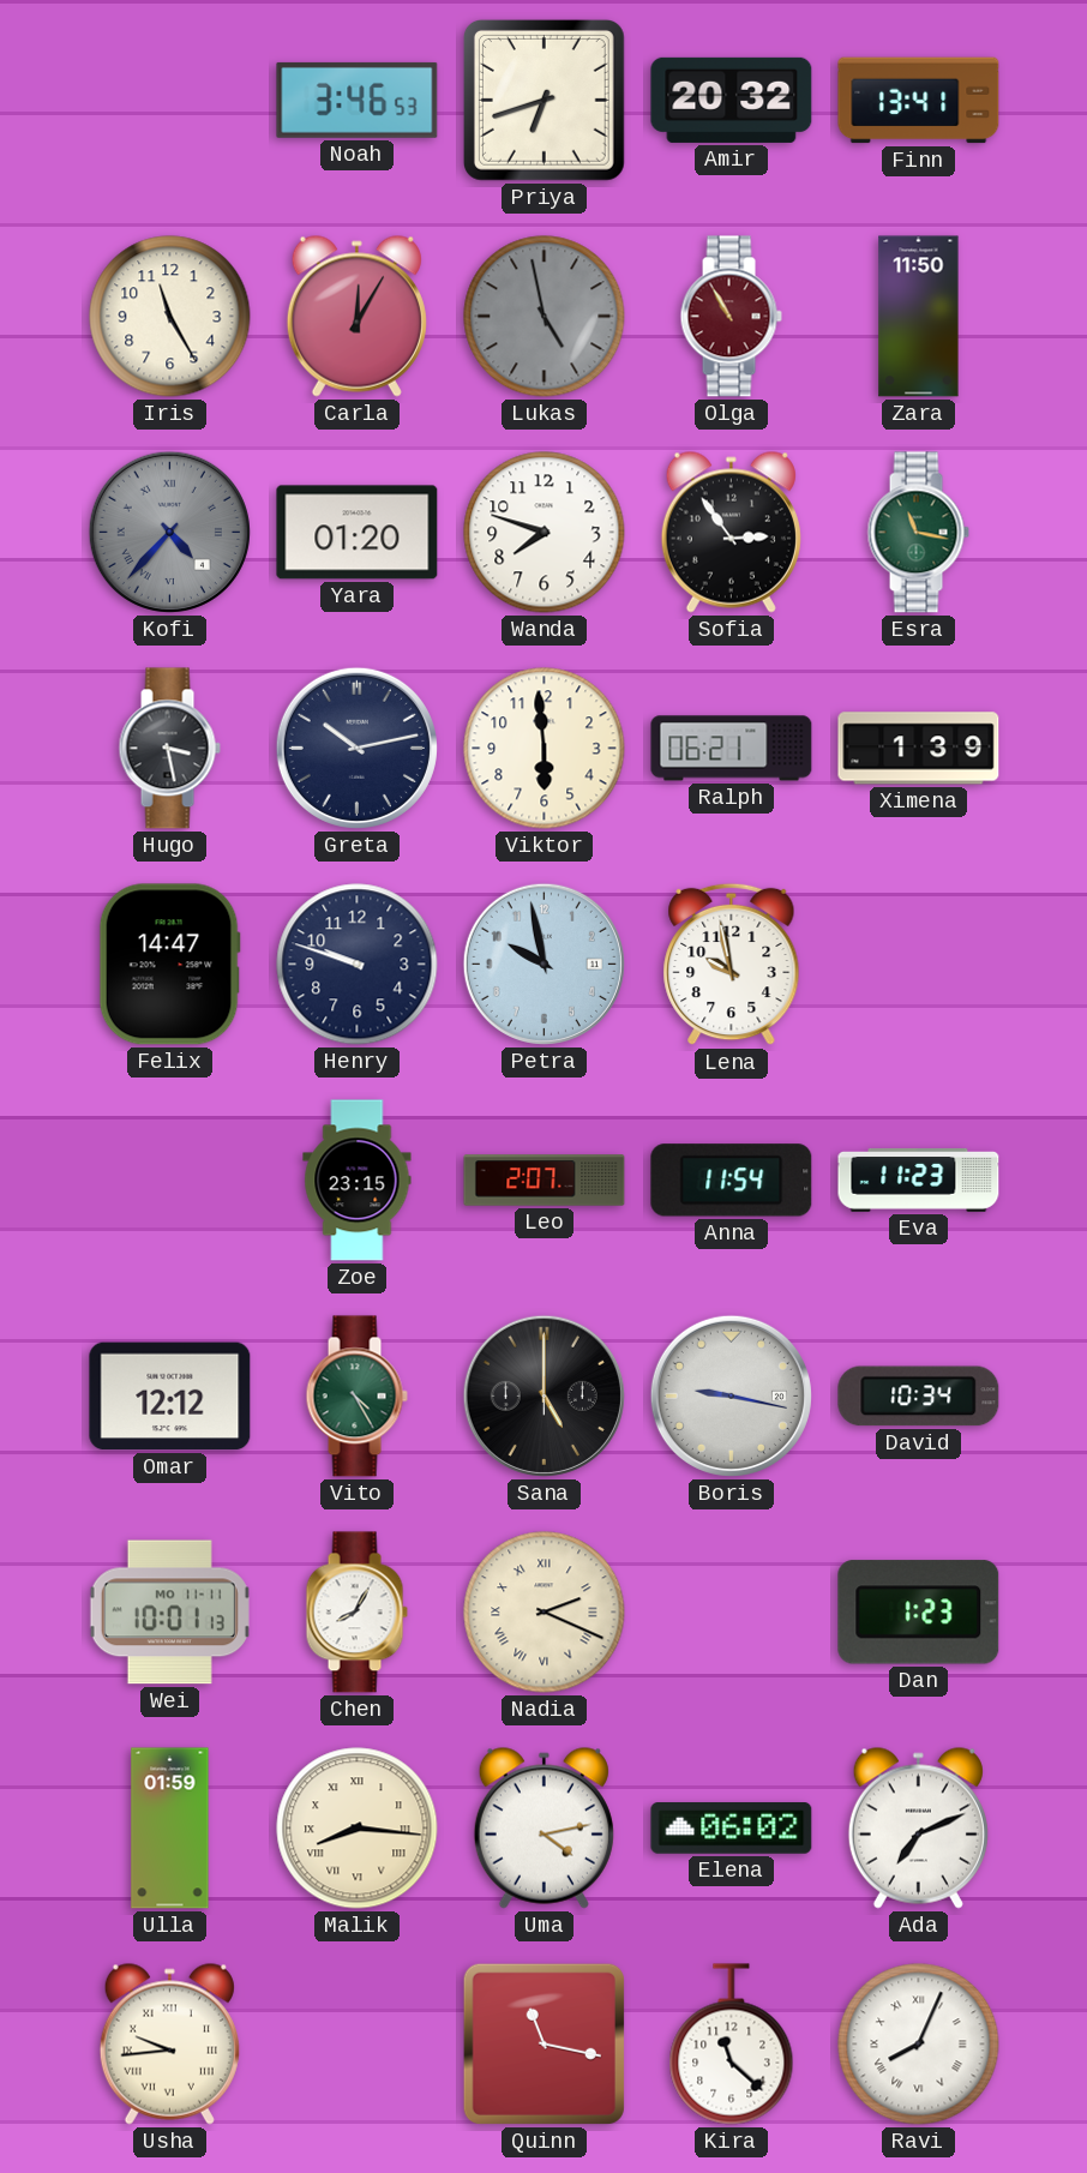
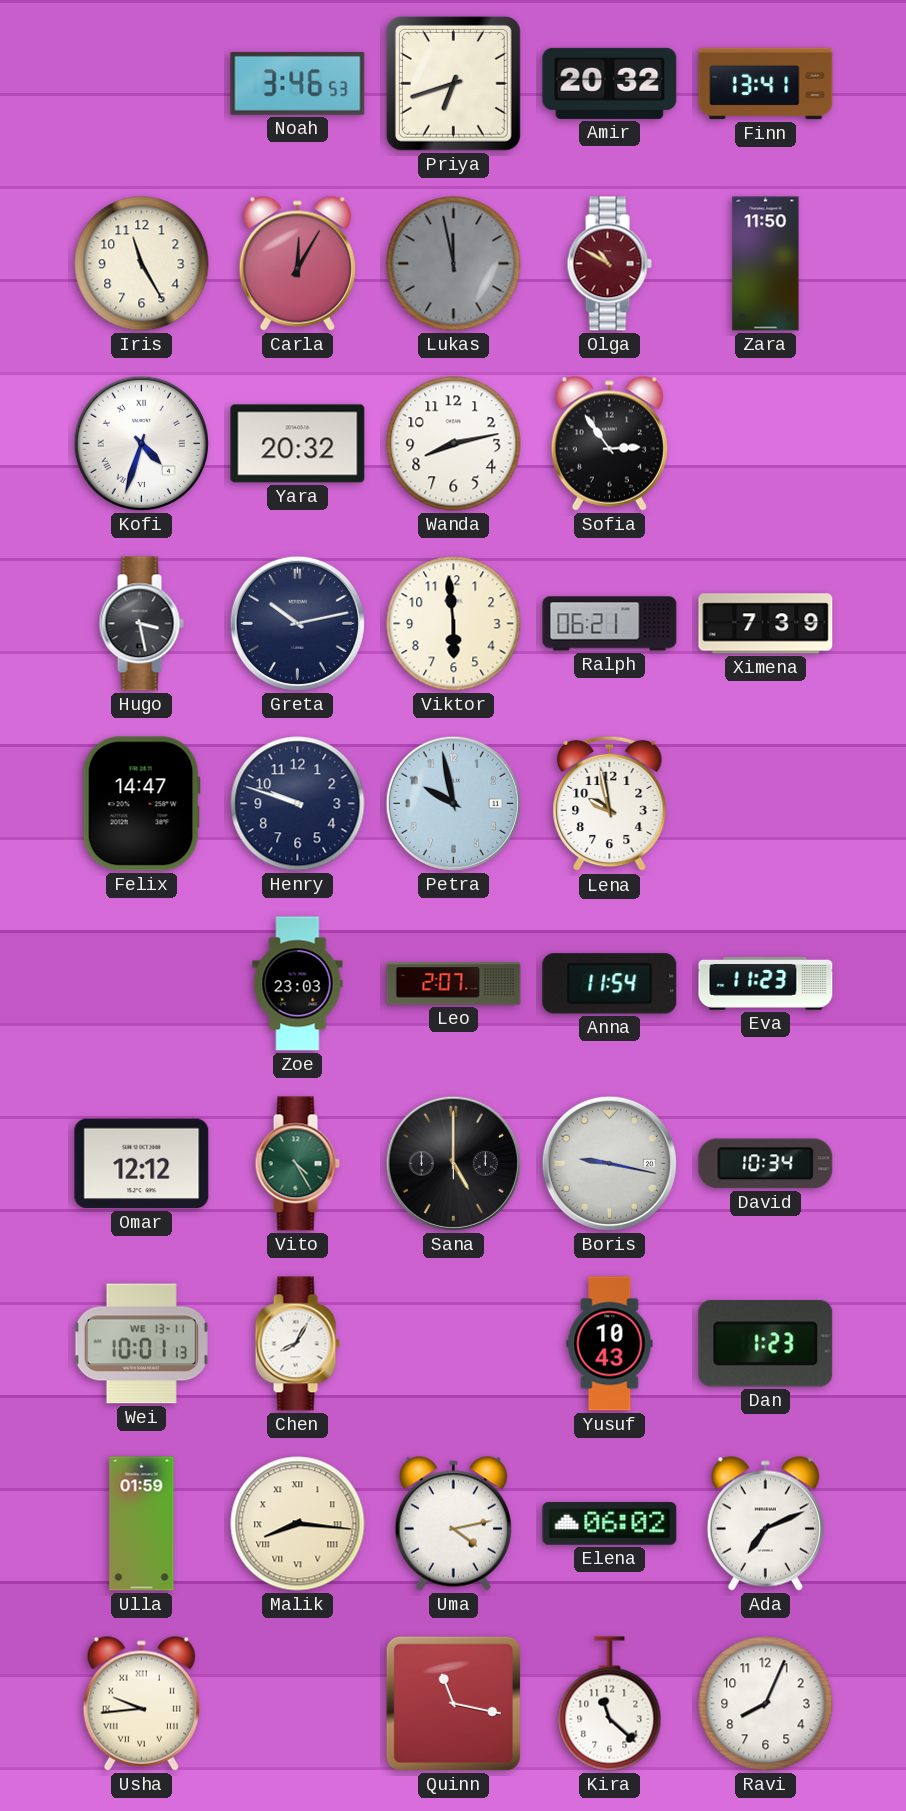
Lukas: 4:58 -> 11:58
Olga: 10:55 -> 10:50
Kofi: 4:37 -> 4:33
Kofi dial: grey -> white
Yara: 01:20 -> 20:32
Wanda: 7:48 -> 8:13
Esra: 11:17 -> none
Ximena: 1:39 -> 7:39
Zoe: 23:15 -> 23:03
Wei date: MO 11-11 -> WE 13-11
Nadia: 2:19 -> none
Yusuf: none -> 10:43
Ravi numerals: Roman -> Arabic
